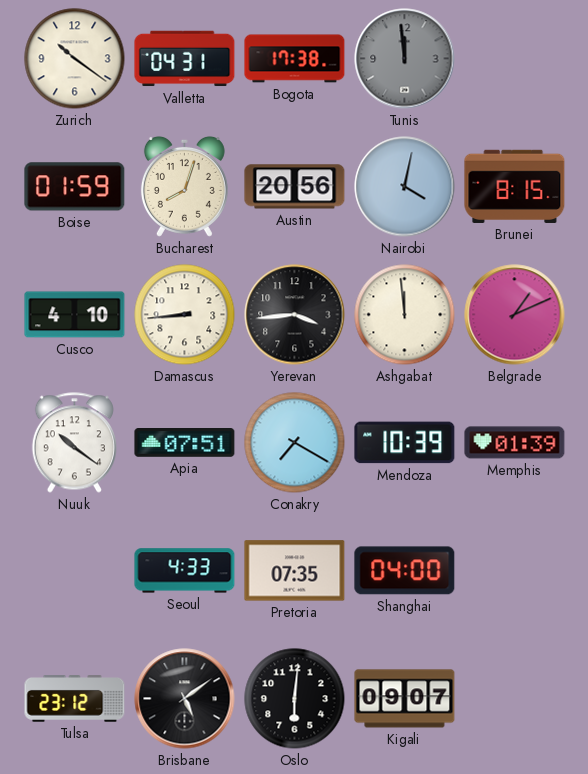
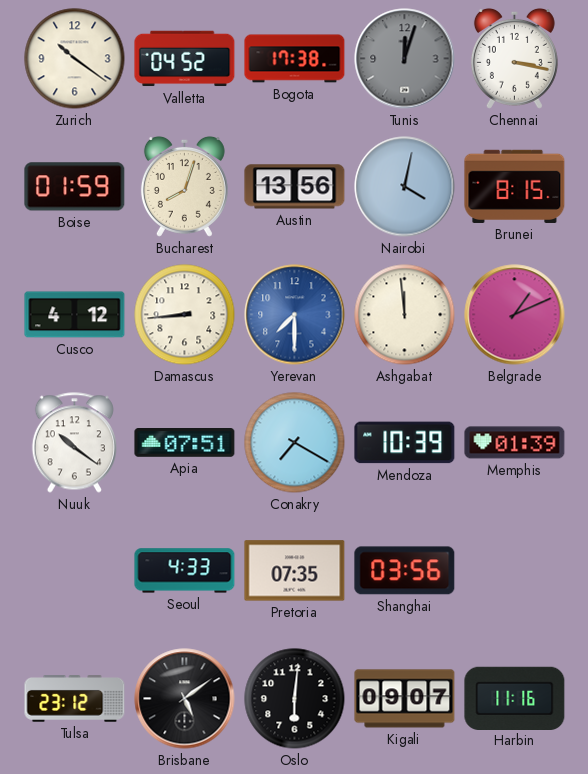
Valletta: 04:31 -> 04:52
Tunis: 11:59 -> 12:03
Chennai: none -> 3:17
Austin: 20:56 -> 13:56
Cusco: 4:10 -> 4:12
Yerevan: 3:44 -> 7:30
Yerevan dial: black -> blue
Shanghai: 04:00 -> 03:56
Harbin: none -> 11:16
